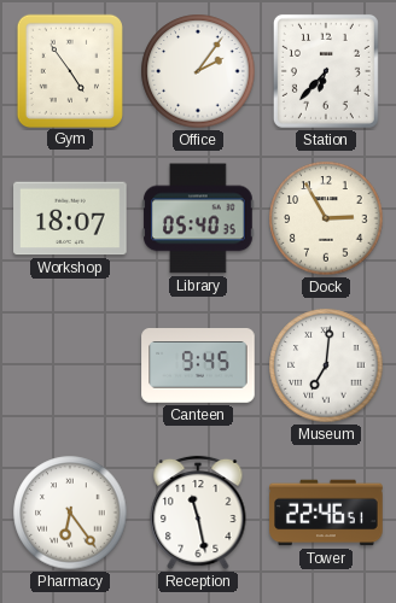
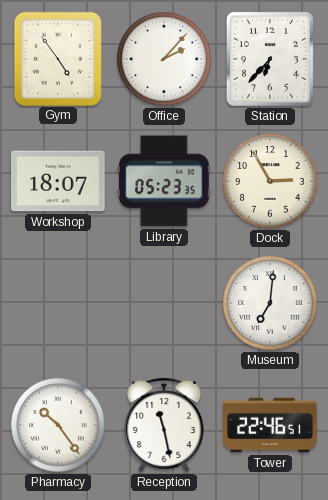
Office: 2:06 -> 2:07
Library: 05:40 -> 05:23
Canteen: 9:45 -> none
Pharmacy: 6:24 -> 10:24
